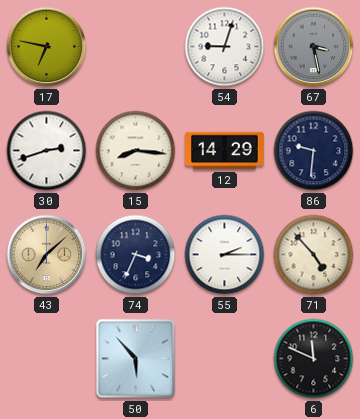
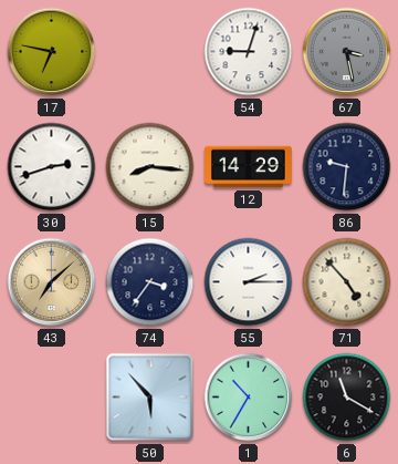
74: 3:34 -> 3:36
1: none -> 10:35
6: 11:49 -> 11:20
